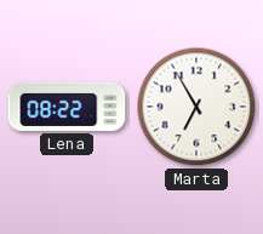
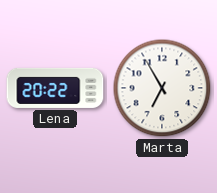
Lena: 08:22 -> 20:22
